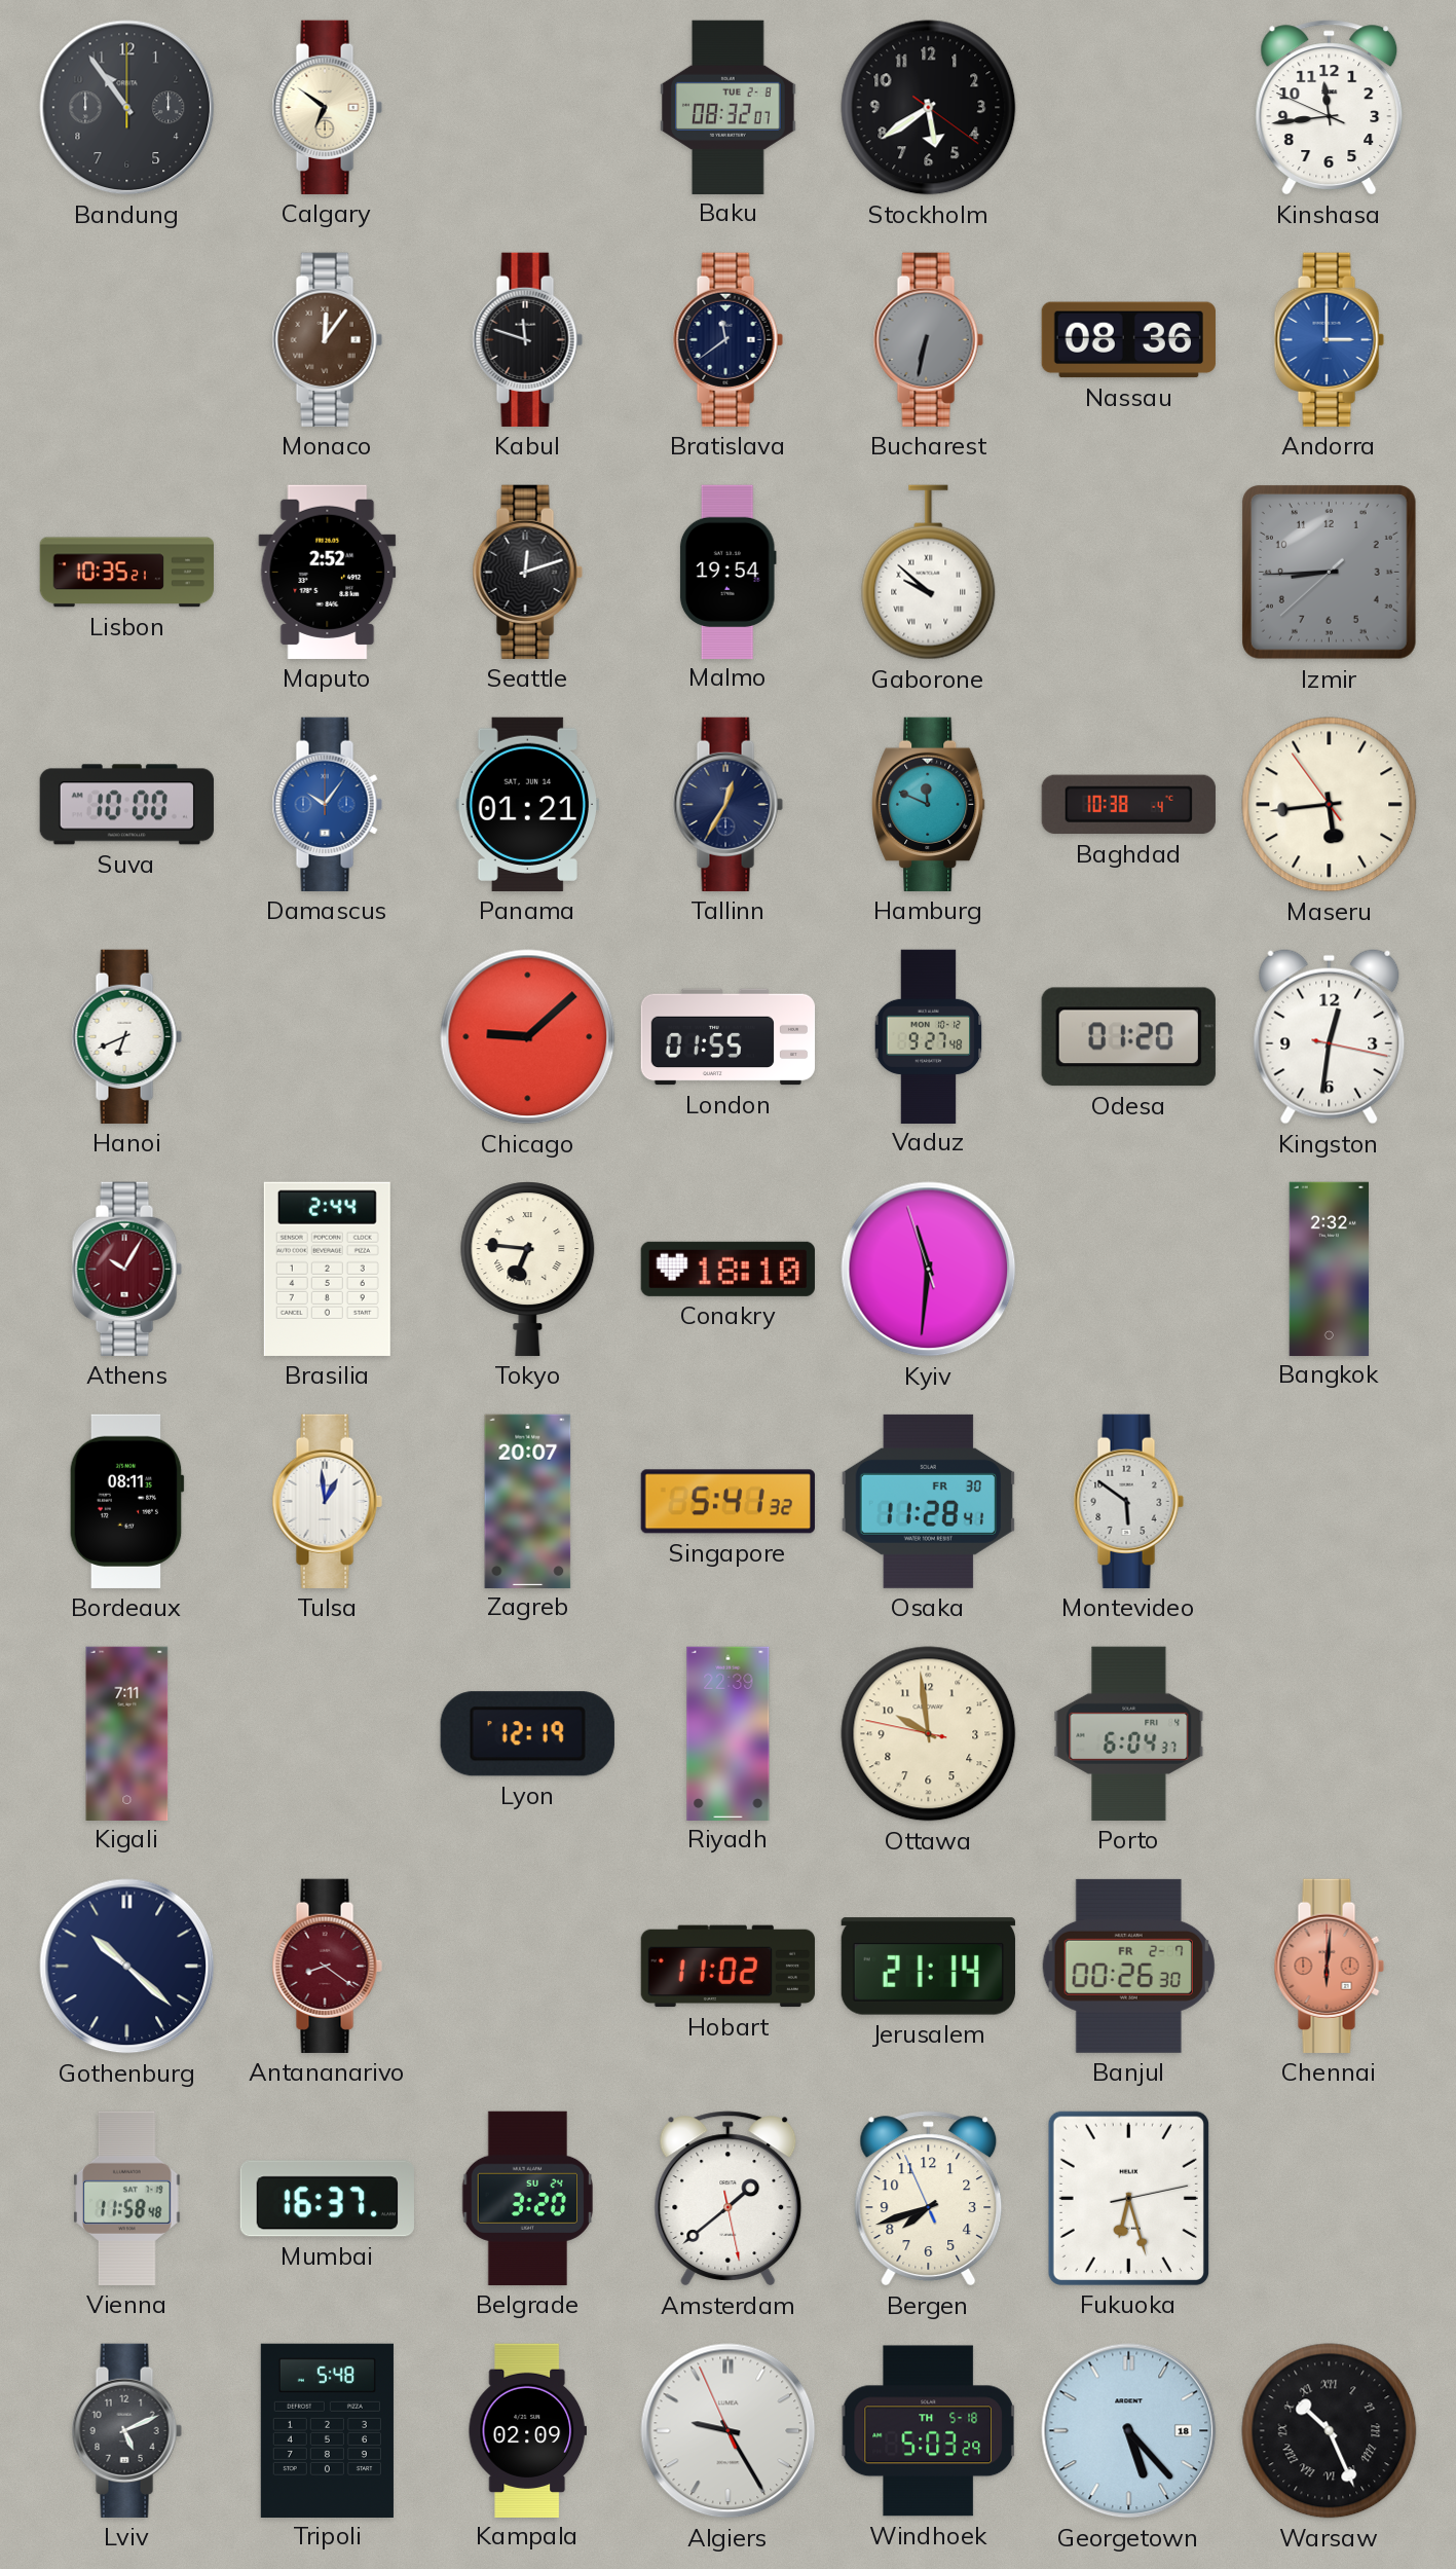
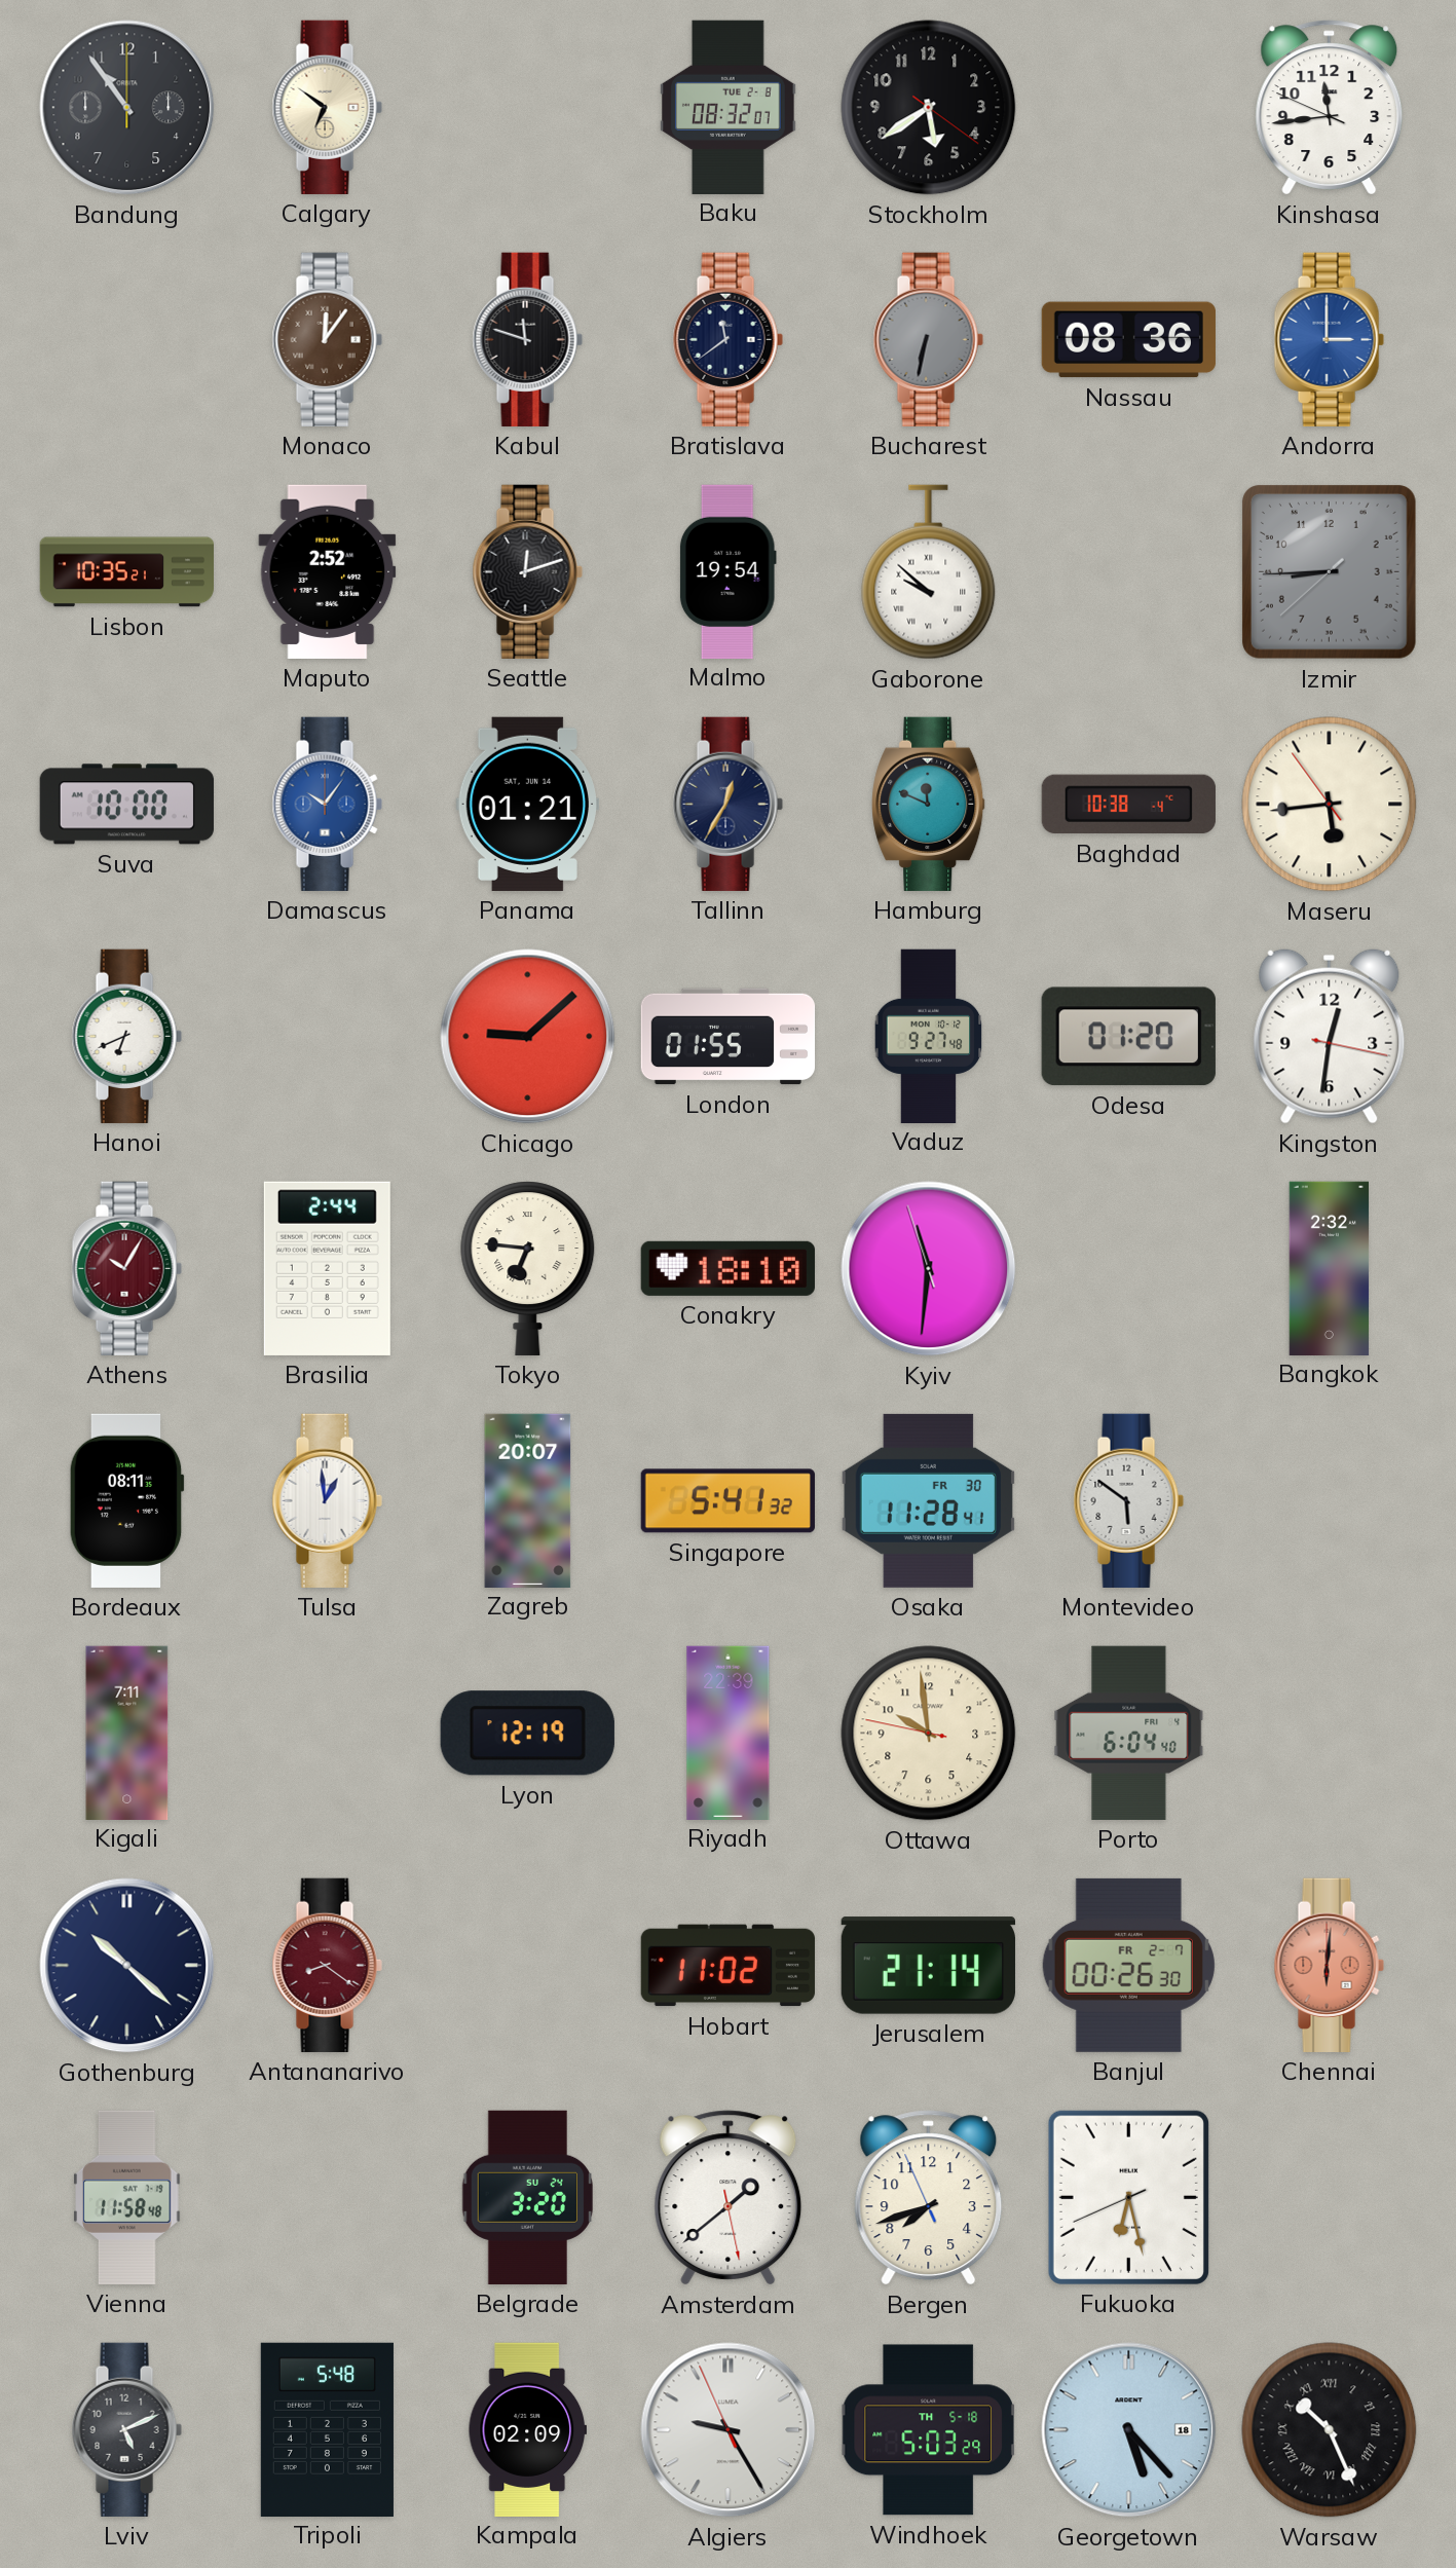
Porto: 6:04:37 -> 6:04:40
Mumbai: 16:37 -> none
Fukuoka: 6:27:13 -> 6:27:41
